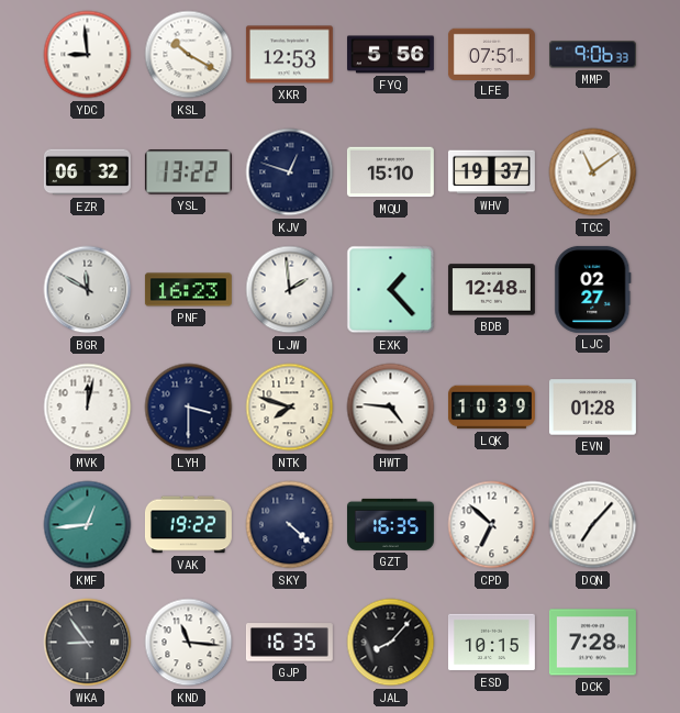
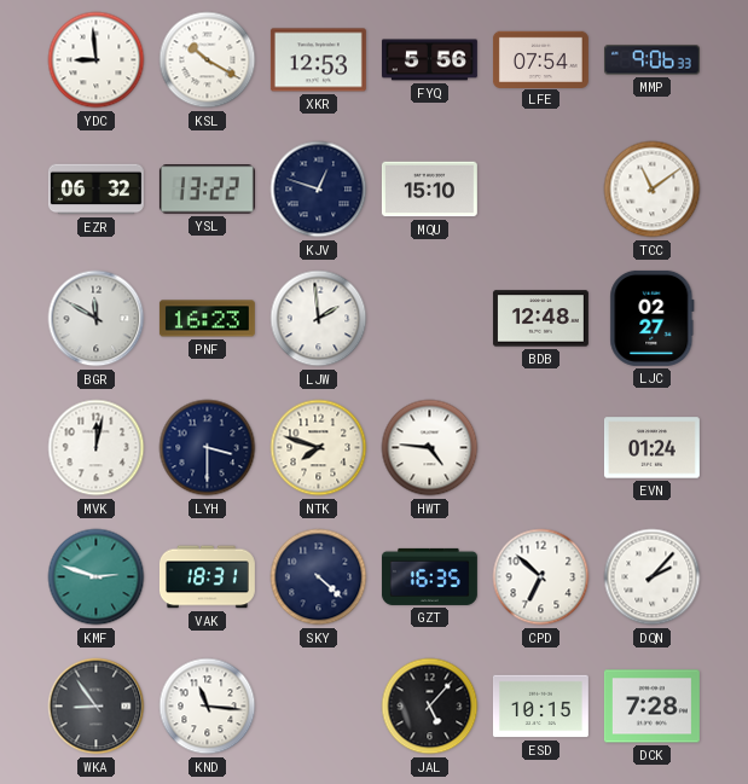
LFE: 07:51 -> 07:54
WHV: 19:37 -> none
EXK: 1:23 -> none
LQK: 10:39 -> none
EVN: 01:28 -> 01:24
KMF: 12:44 -> 2:48
VAK: 19:22 -> 18:31
DQN: 7:07 -> 2:07
GJP: 16:35 -> none
JAL: 8:07 -> 5:07
